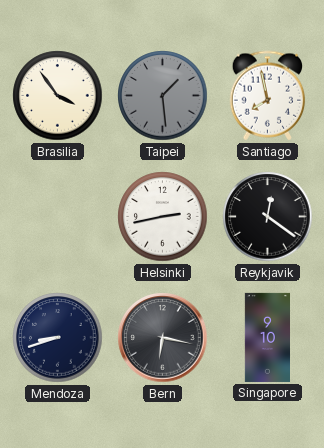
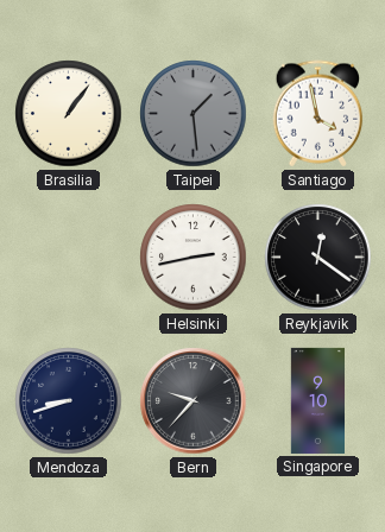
Brasilia: 3:54 -> 1:06
Santiago: 7:58 -> 3:58
Bern: 6:17 -> 9:37
